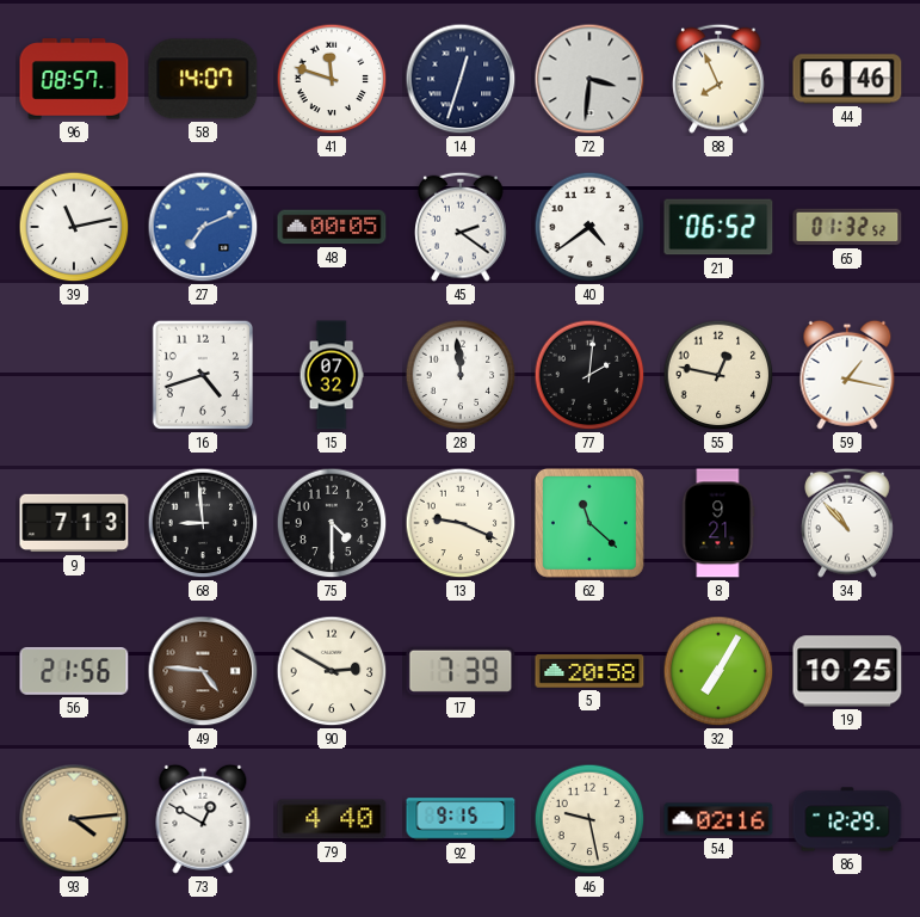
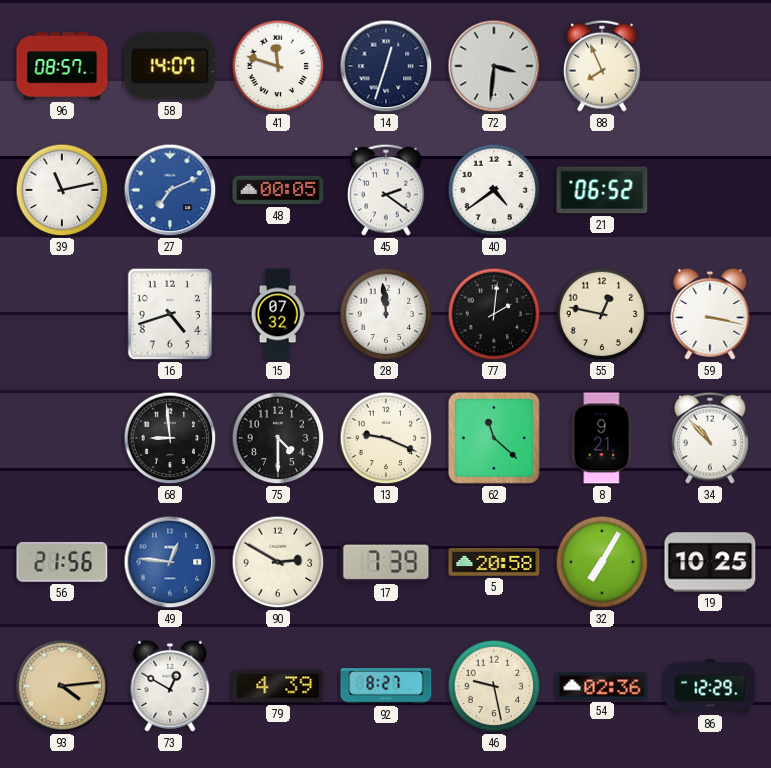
44: 6:46 -> none
65: 01:32 -> none
59: 1:17 -> 3:17
9: 7:13 -> none
49: 4:46 -> 12:46
49 dial: brown -> blue
79: 4:40 -> 4:39
92: 9:15 -> 8:27
54: 02:16 -> 02:36
